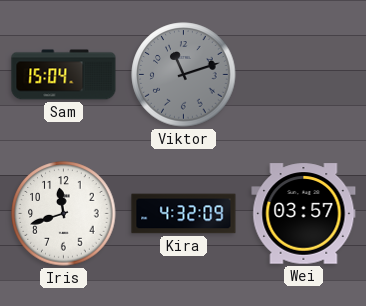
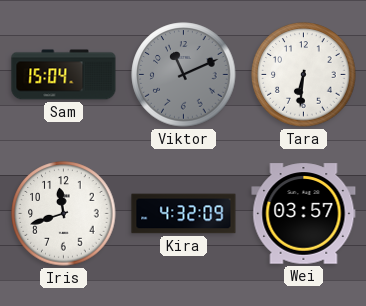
Viktor: 11:12 -> 11:11
Tara: none -> 6:31
